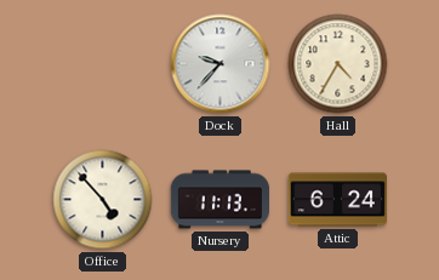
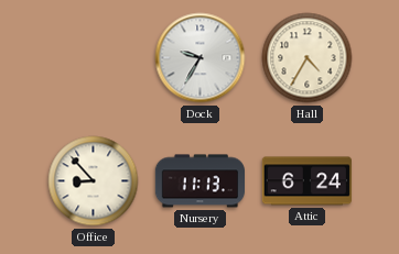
Dock: 9:37 -> 9:35
Office: 4:53 -> 8:53
